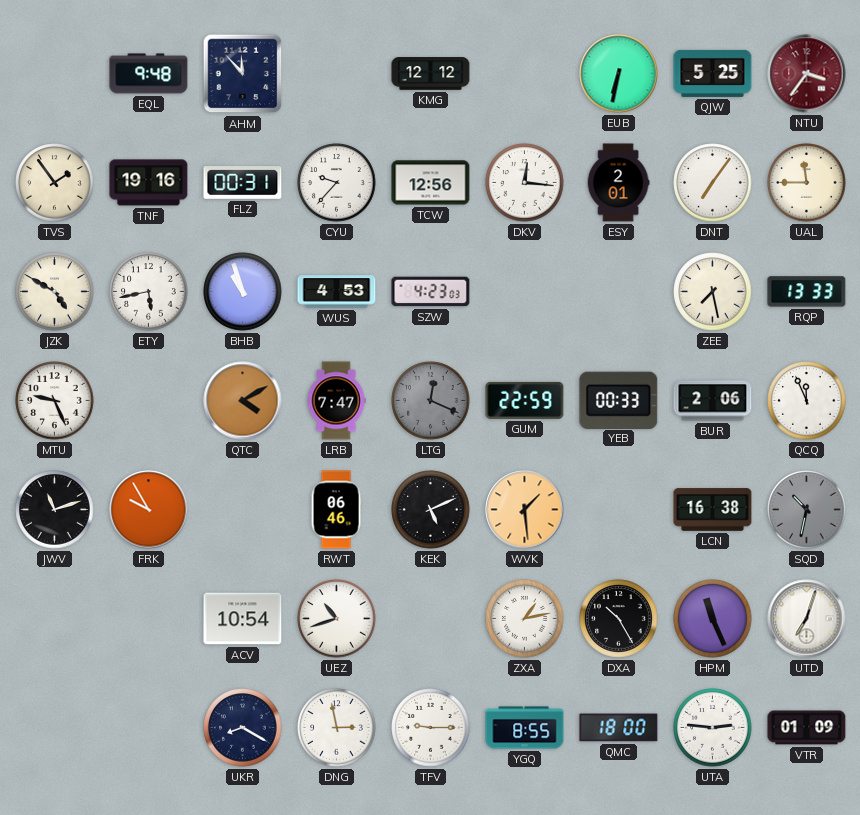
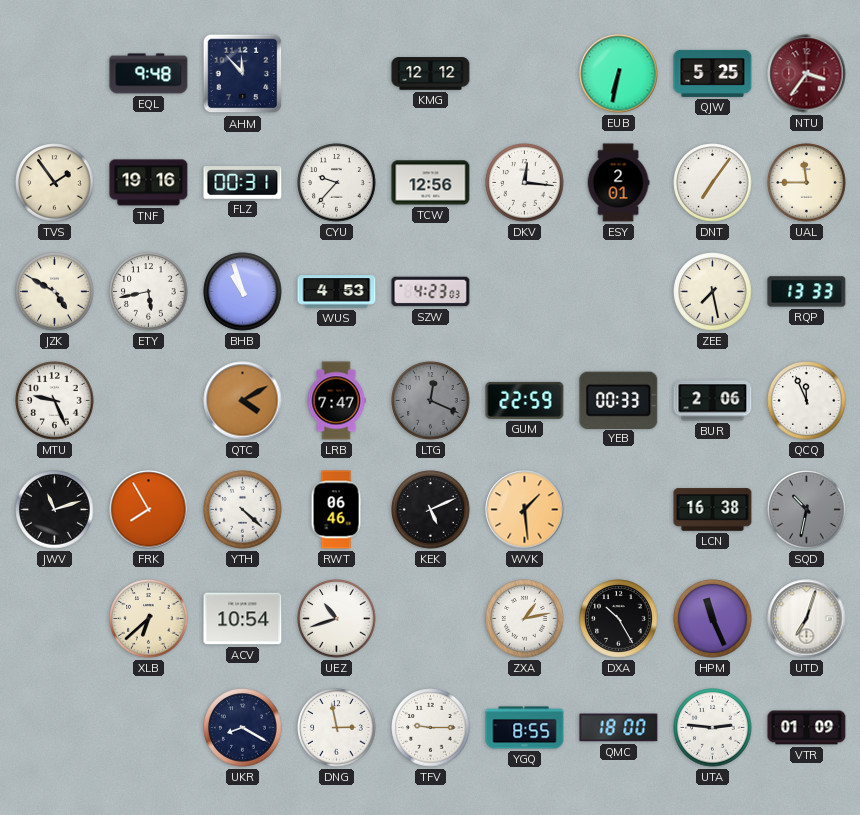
FRK: 9:55 -> 7:55
YTH: none -> 4:22
XLB: none -> 6:38
